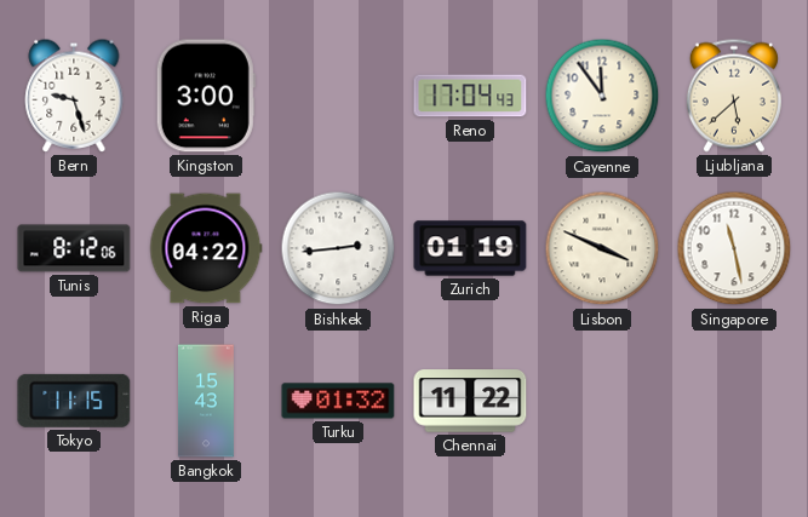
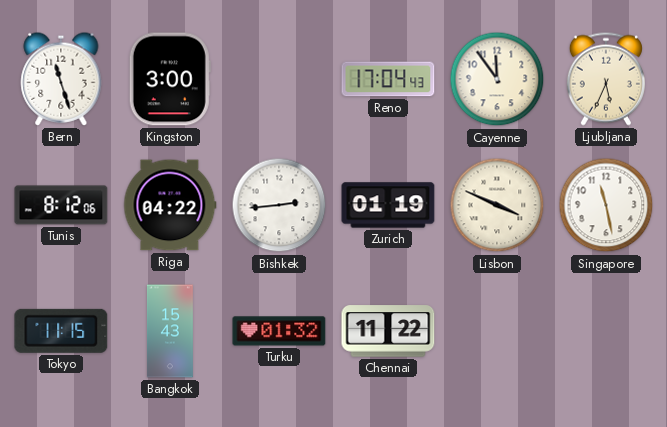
Bern: 9:27 -> 11:27
Ljubljana: 5:38 -> 5:34
